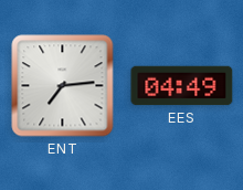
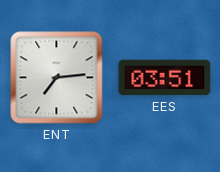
EES: 04:49 -> 03:51
